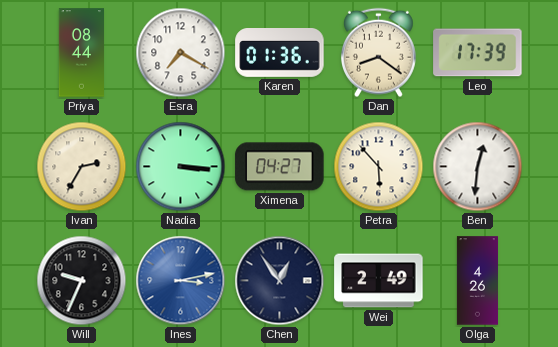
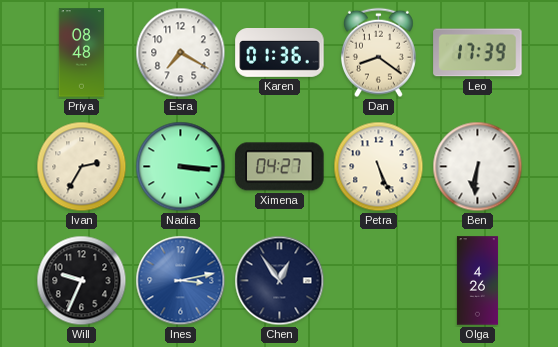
Priya: 08:44 -> 08:48
Petra: 5:53 -> 5:26
Ben: 12:31 -> 6:31
Wei: 2:49 -> none
